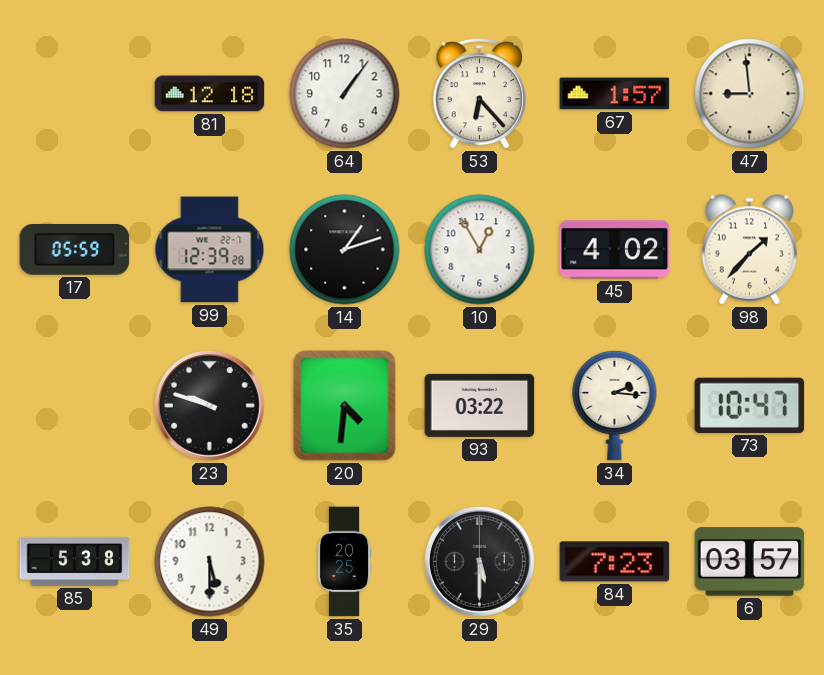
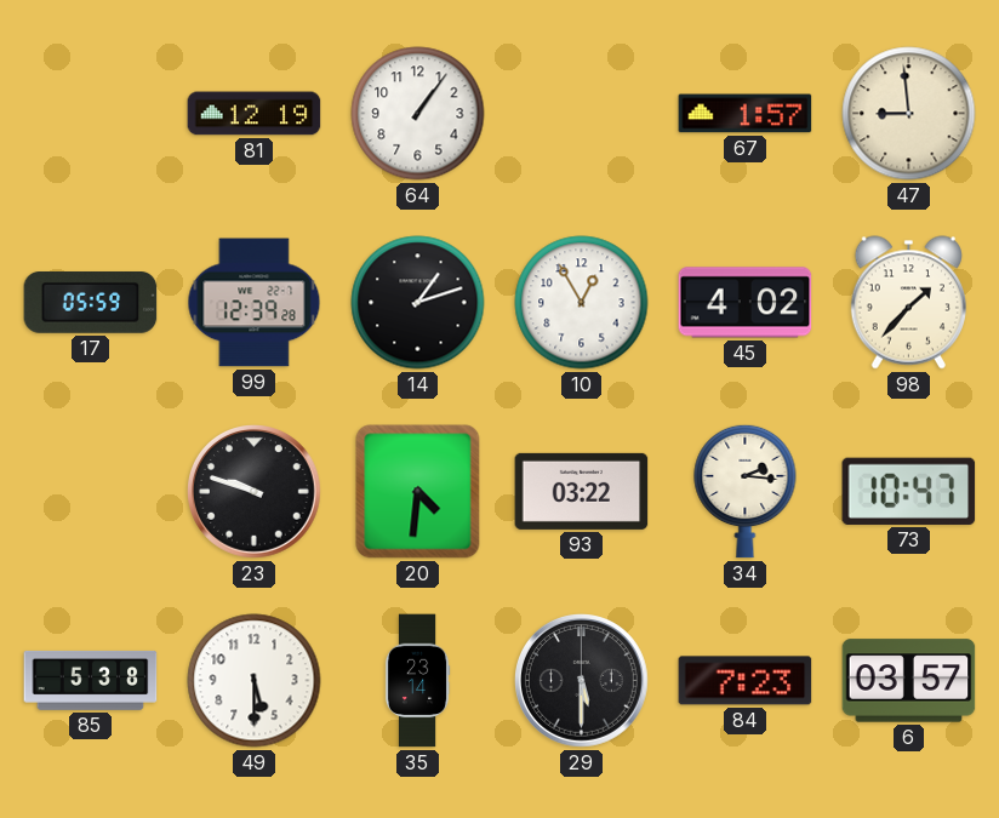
81: 12:18 -> 12:19
53: 6:23 -> none
35: 20:25 -> 23:14
